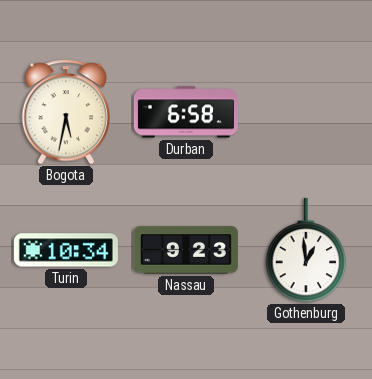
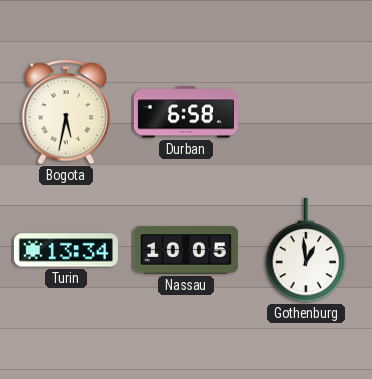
Turin: 10:34 -> 13:34
Nassau: 9:23 -> 10:05
